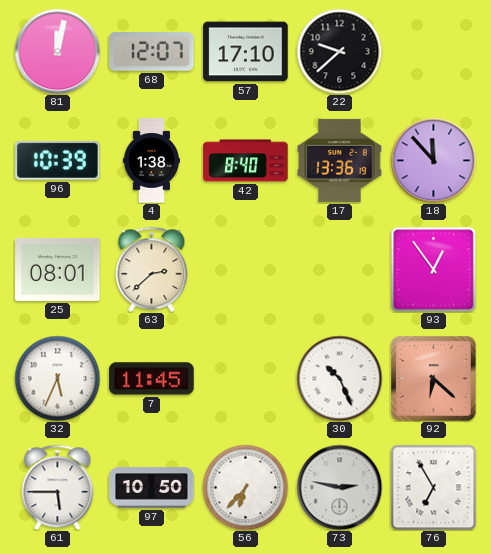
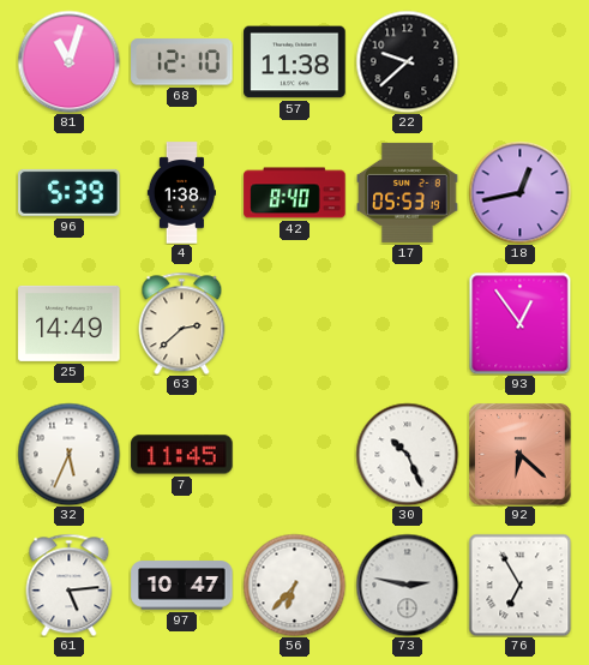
81: 12:02 -> 11:03
68: 12:07 -> 12:10
57: 17:10 -> 11:38
96: 10:39 -> 5:39
17: 13:36 -> 05:53
18: 11:53 -> 12:43
25: 08:01 -> 14:49
61: 5:45 -> 5:14
97: 10:50 -> 10:47
